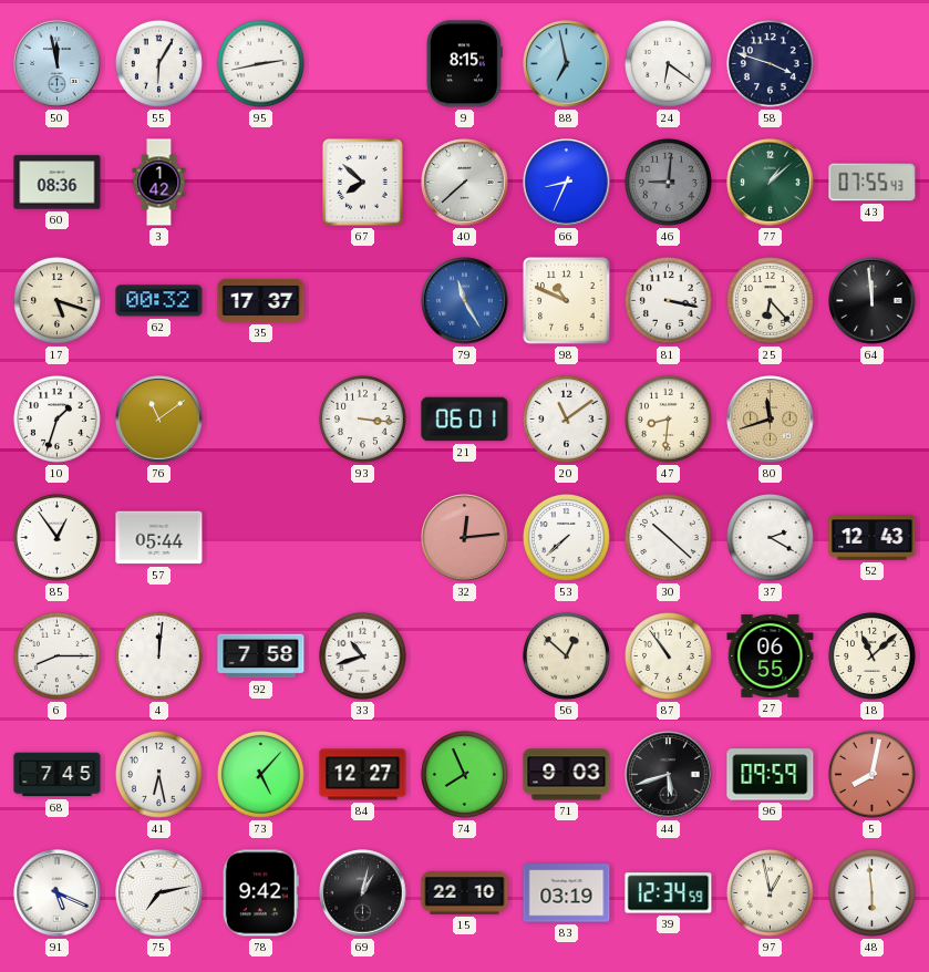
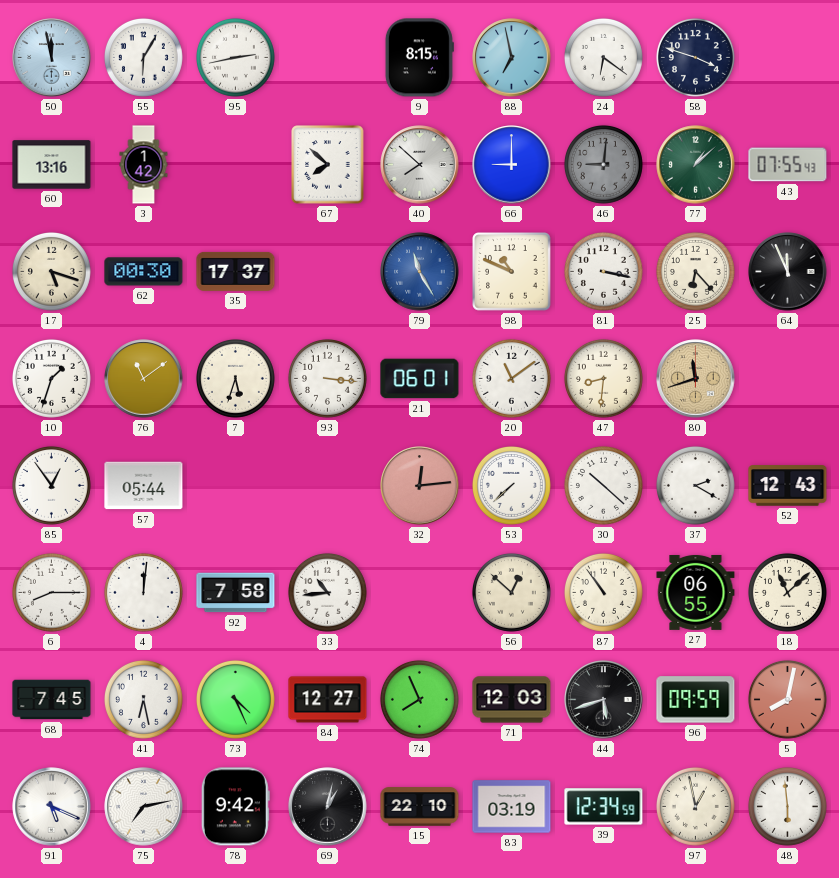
60: 08:36 -> 13:16
40: 7:38 -> 7:52
66: 8:34 -> 9:00
62: 00:32 -> 00:30
64: 11:59 -> 11:56
7: none -> 5:33
33: 10:42 -> 10:44
73: 5:07 -> 4:26
71: 9:03 -> 12:03
